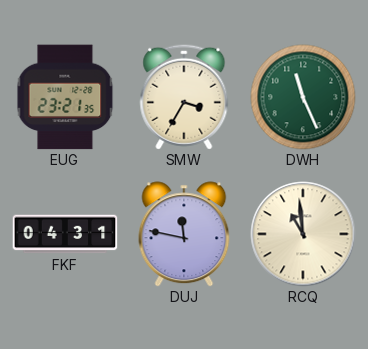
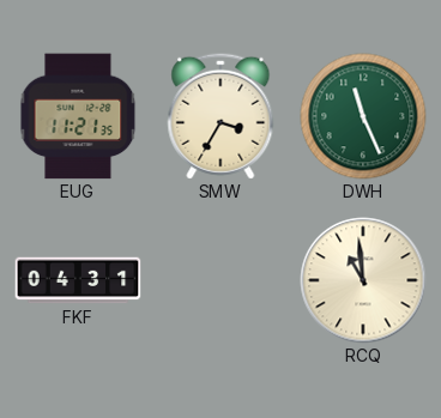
EUG: 23:21 -> 11:21
DUJ: 11:47 -> none
